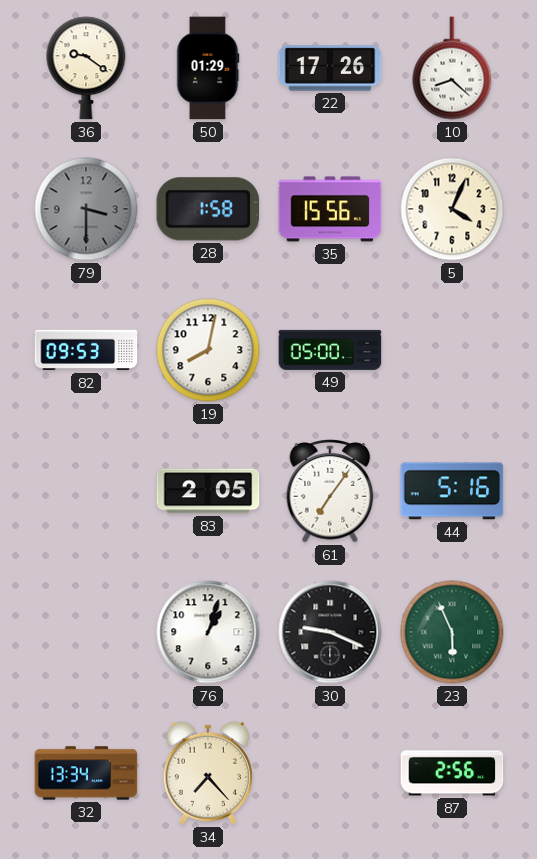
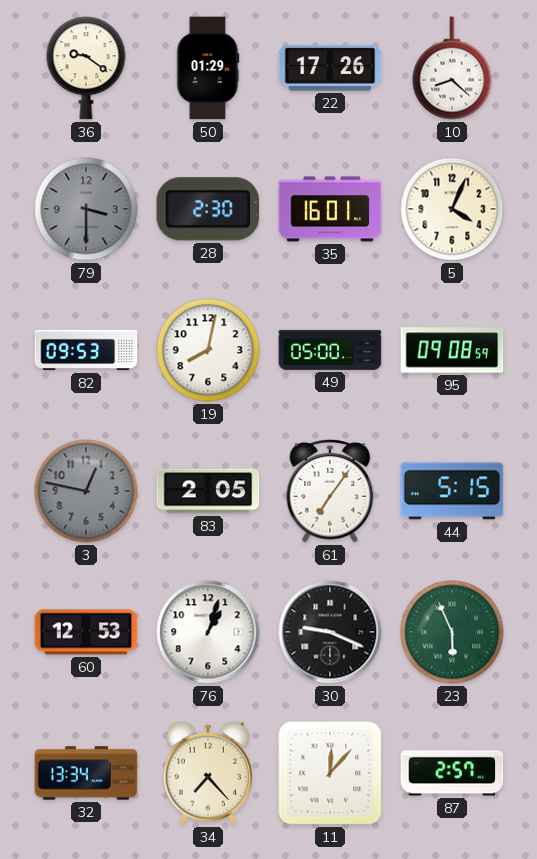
28: 1:58 -> 2:30
35: 15:56 -> 16:01
95: none -> 09:08
3: none -> 12:47
44: 5:16 -> 5:15
60: none -> 12:53
11: none -> 12:07
87: 2:56 -> 2:57
